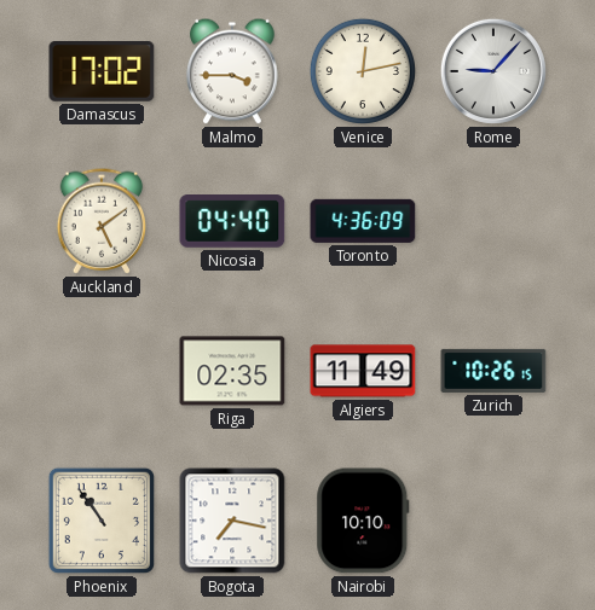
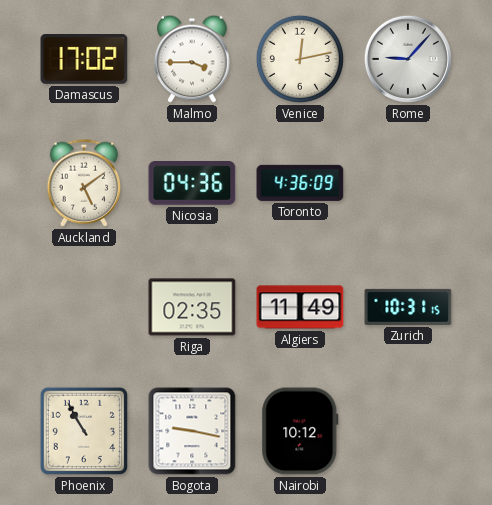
Nicosia: 04:40 -> 04:36
Zurich: 10:26 -> 10:31
Phoenix: 10:54 -> 10:55
Bogota: 7:17 -> 9:17
Nairobi: 10:10 -> 10:12
